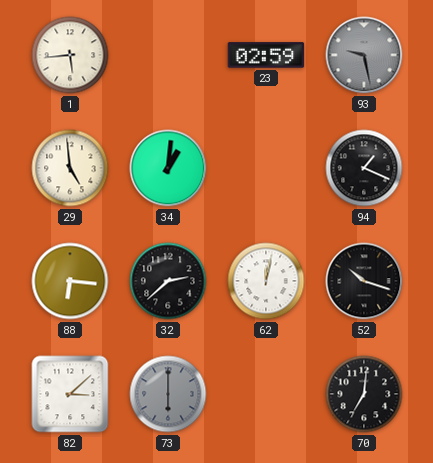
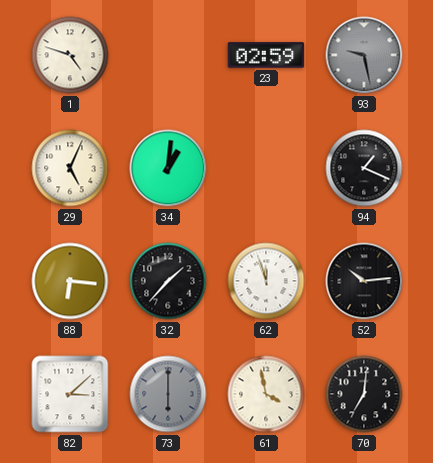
1: 5:44 -> 4:48
29: 4:59 -> 5:04
32: 2:38 -> 1:37
62: 12:02 -> 11:57
52: 10:18 -> 10:14
61: none -> 3:58
